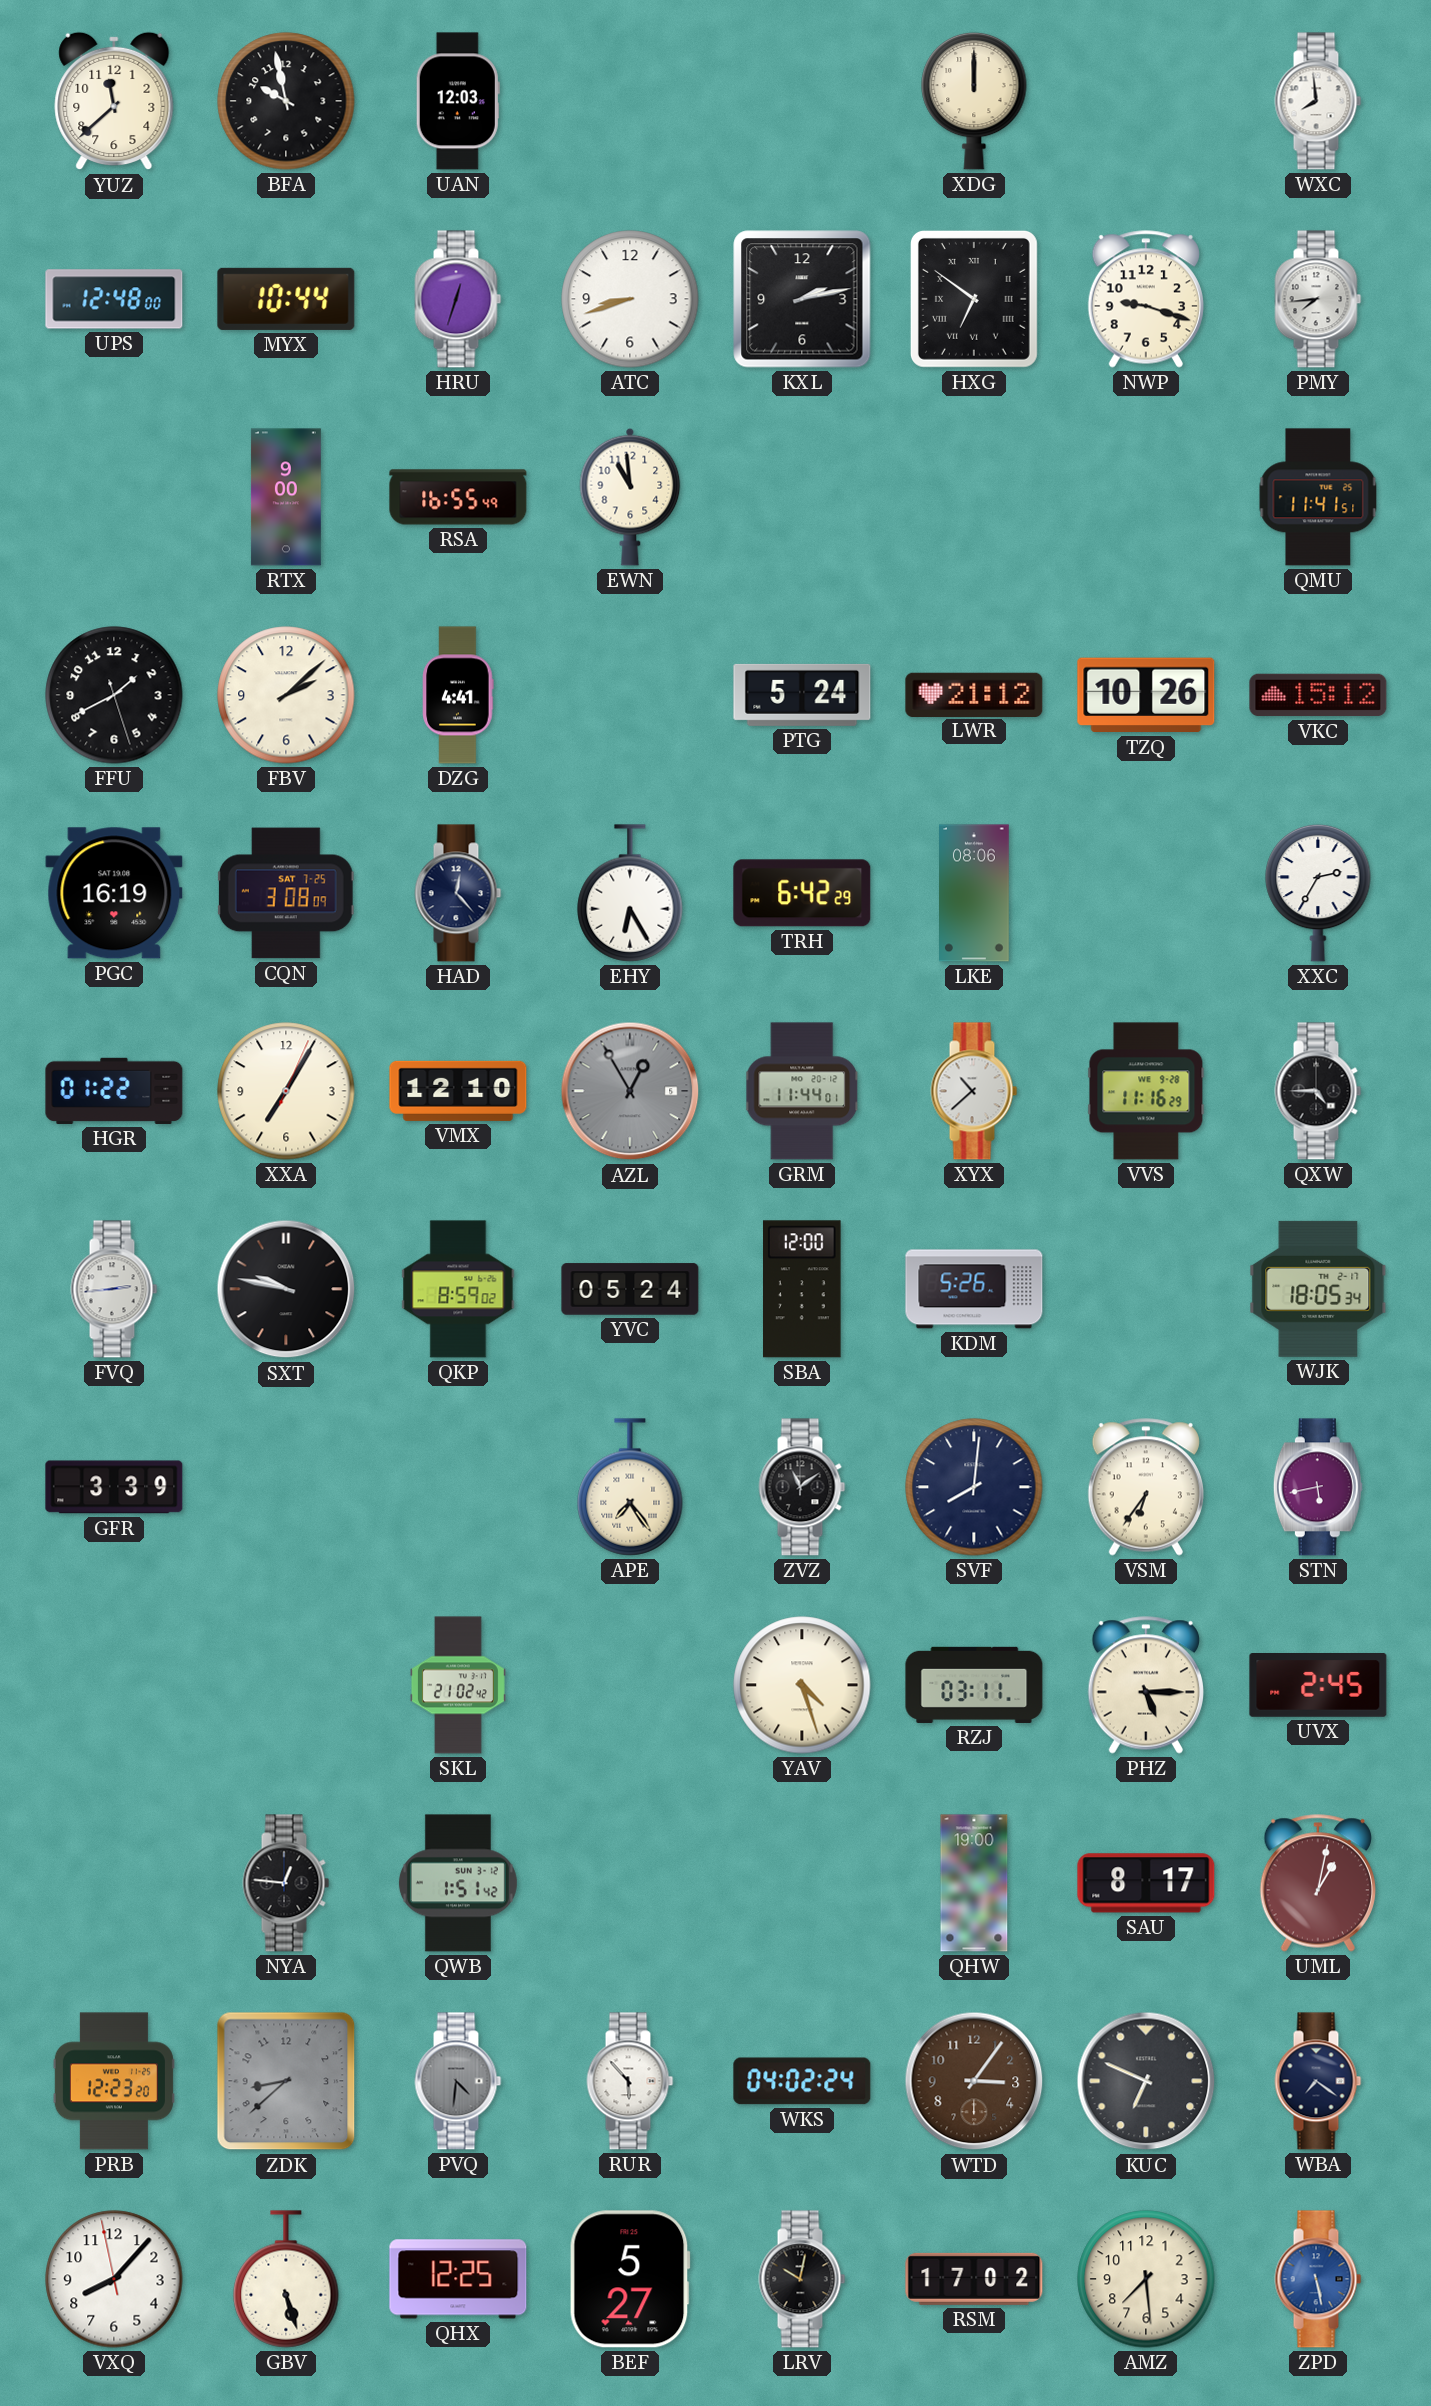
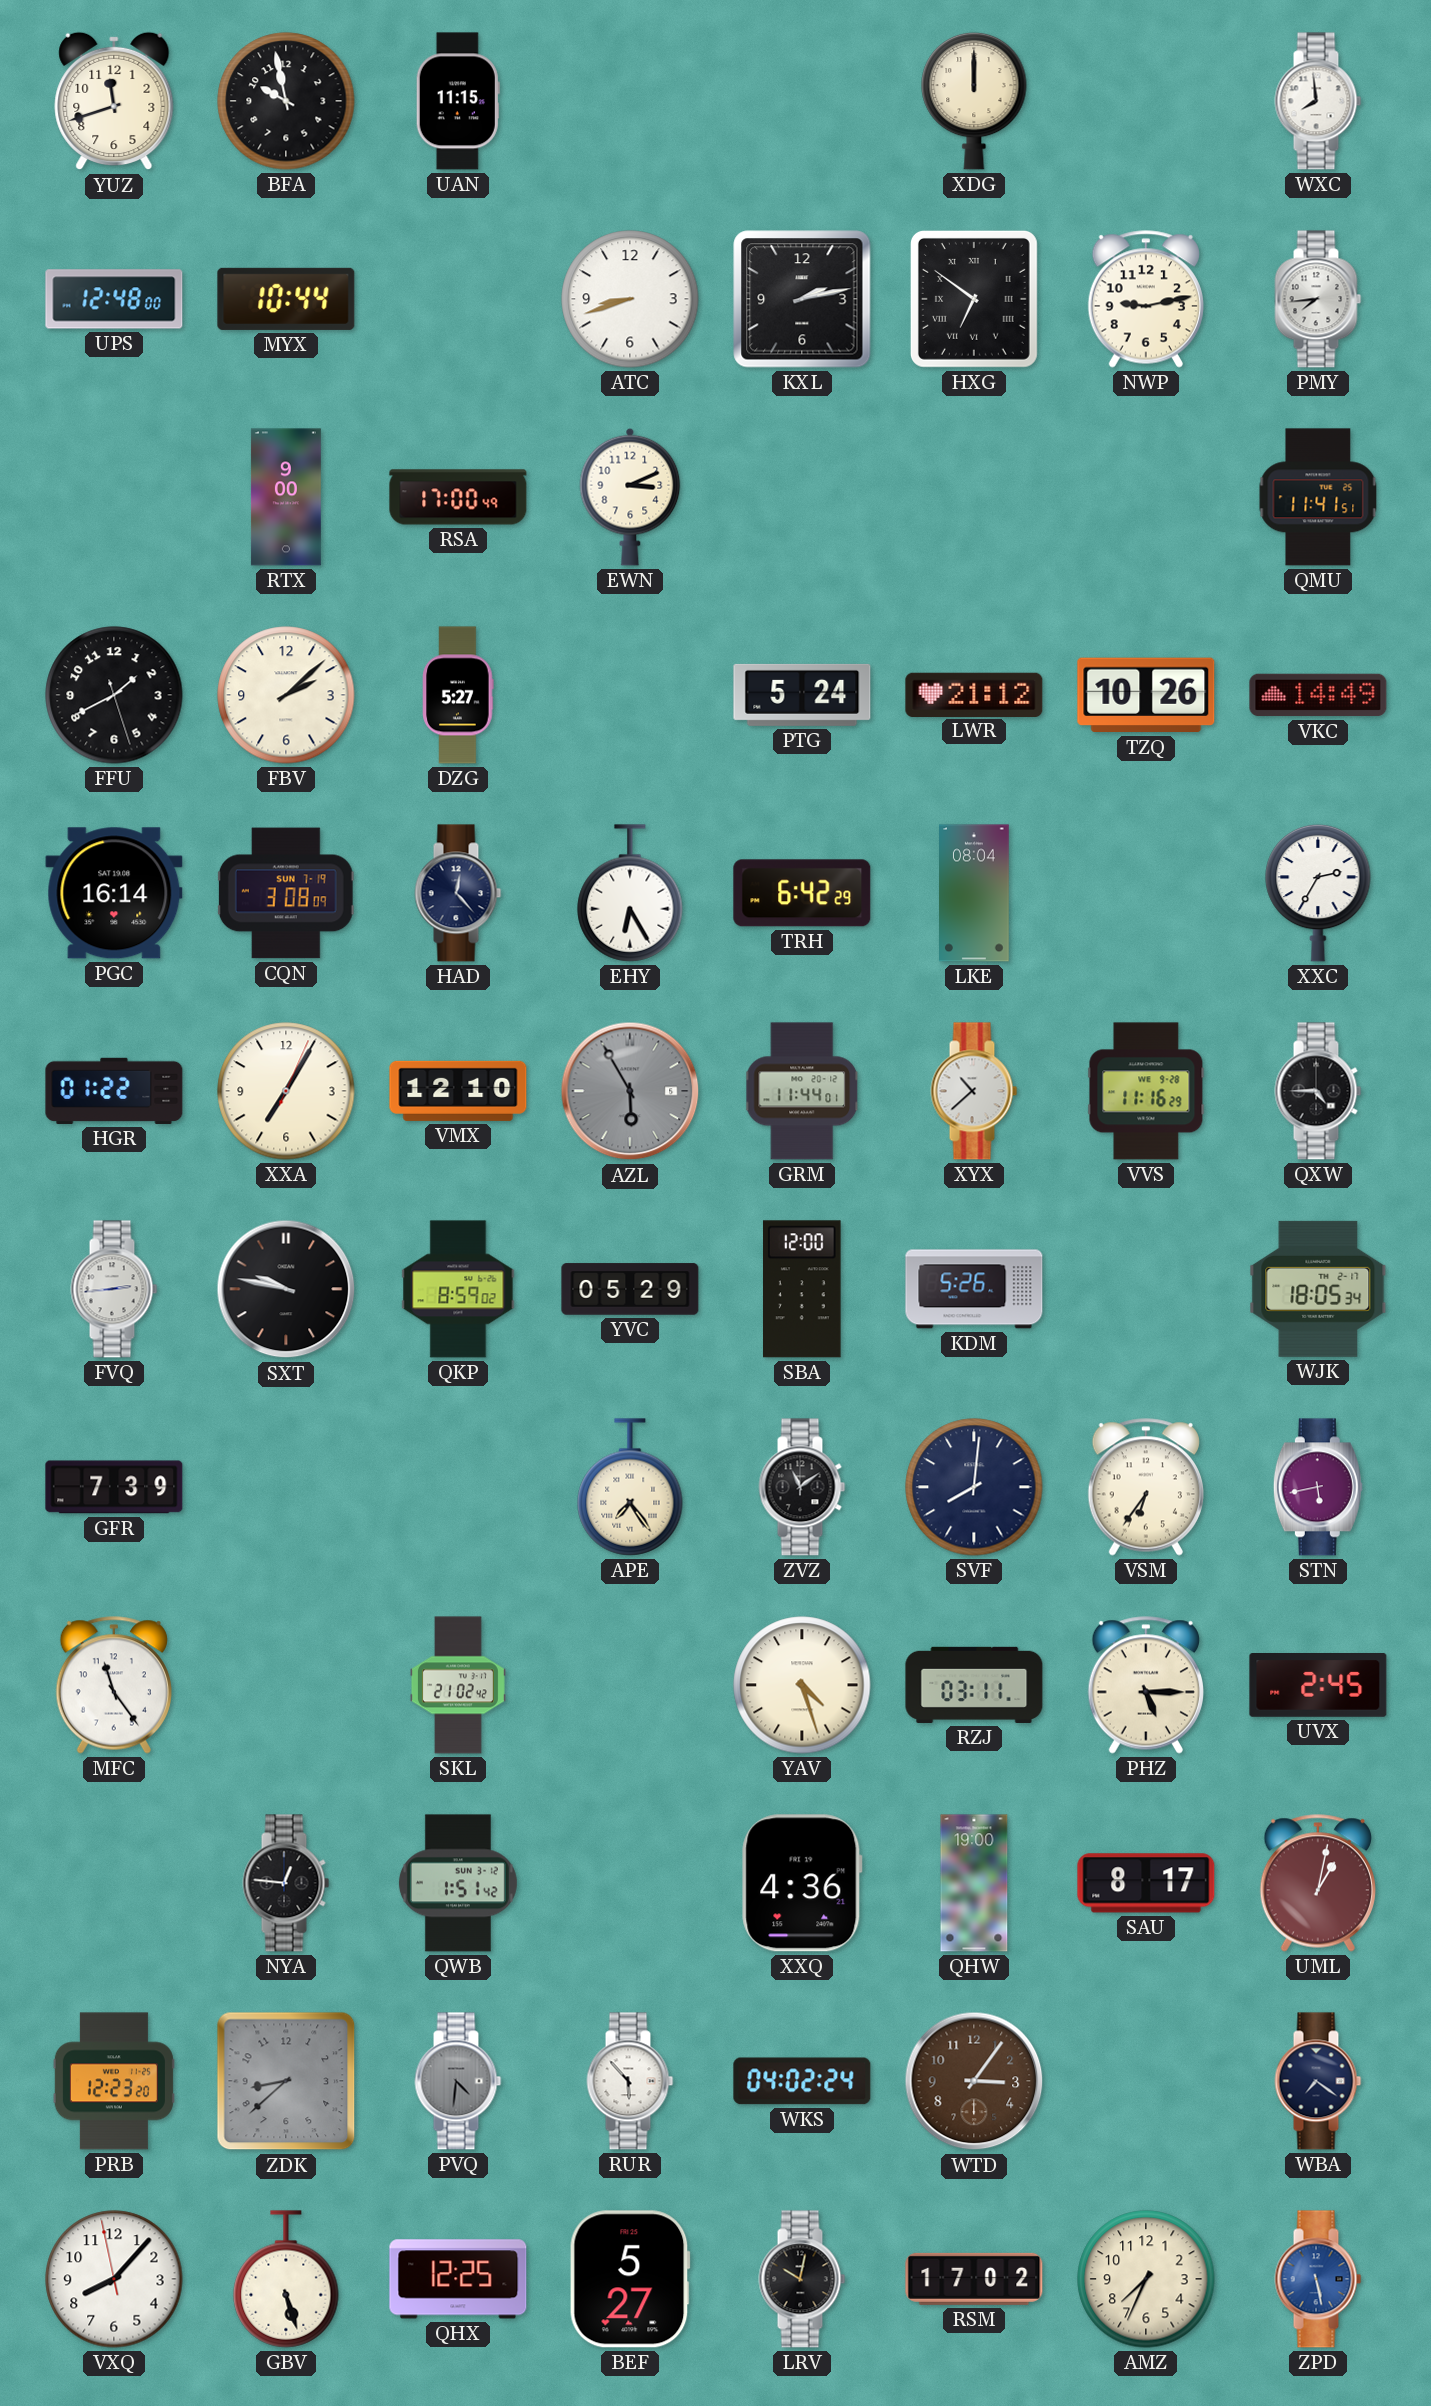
YUZ: 11:38 -> 11:42
UAN: 12:03 -> 11:15
HRU: 12:33 -> none
NWP: 9:18 -> 9:13
RSA: 16:55 -> 17:00
EWN: 10:59 -> 3:11
DZG: 4:41 -> 5:27
VKC: 15:12 -> 14:49
PGC: 16:19 -> 16:14
CQN date: SAT 7-25 -> SUN 7-19
LKE: 08:06 -> 08:04
AZL: 12:55 -> 5:55
YVC: 05:24 -> 05:29
GFR: 3:39 -> 7:39
MFC: none -> 11:24
XXQ: none -> 4:36
KUC: 6:49 -> none
AMZ: 7:29 -> 7:34
